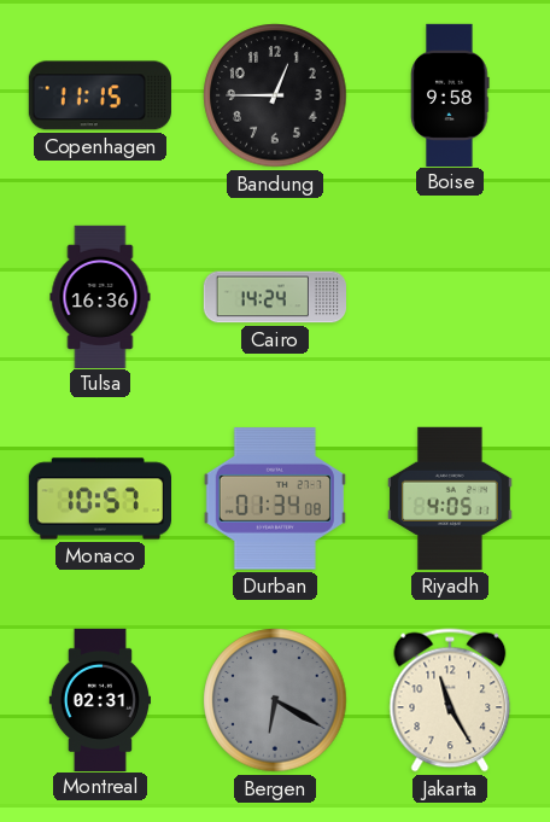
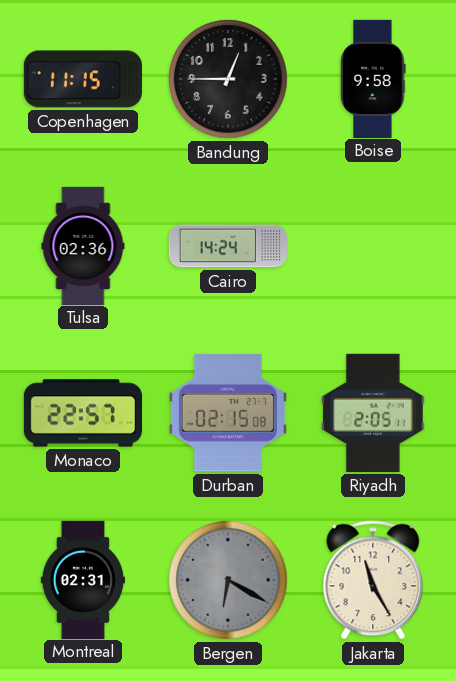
Tulsa: 16:36 -> 02:36
Monaco: 10:57 -> 22:57
Durban: 01:34 -> 02:15
Riyadh: 4:05 -> 2:05
